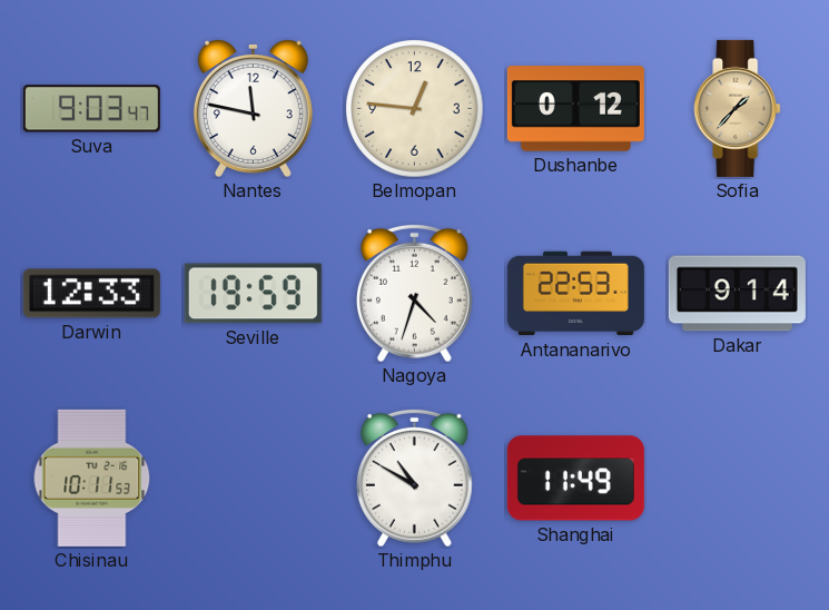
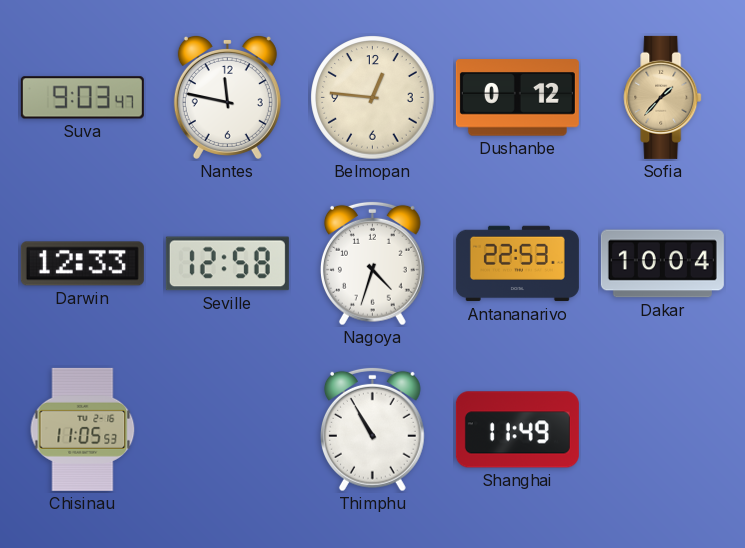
Seville: 19:59 -> 12:58
Dakar: 9:14 -> 10:04
Chisinau: 10:11 -> 11:05
Thimphu: 10:50 -> 10:55
